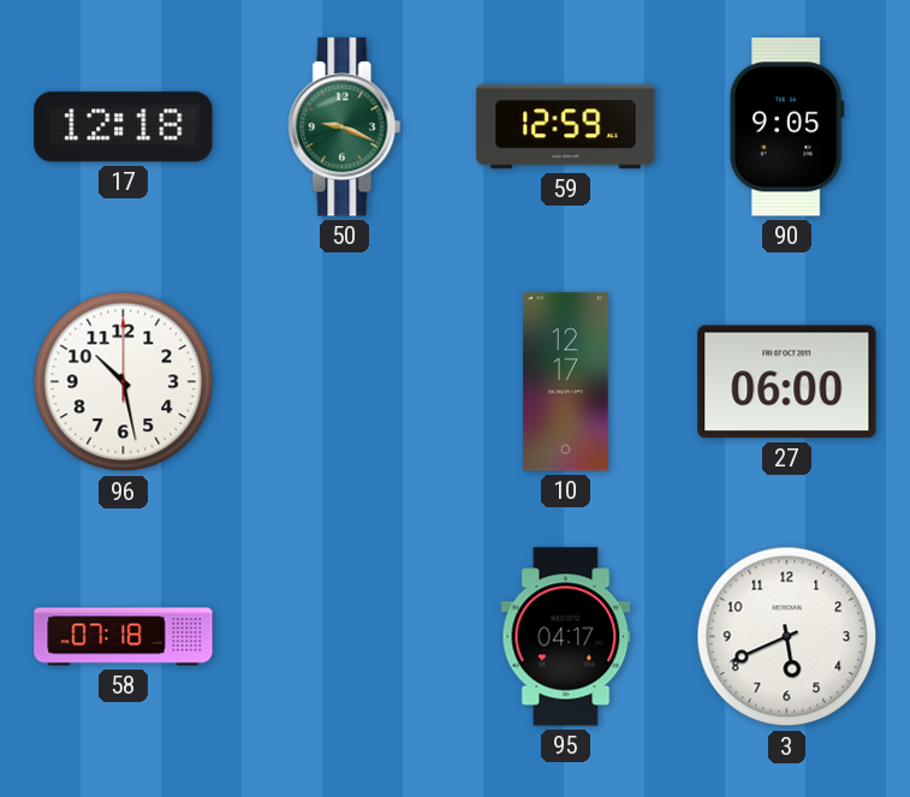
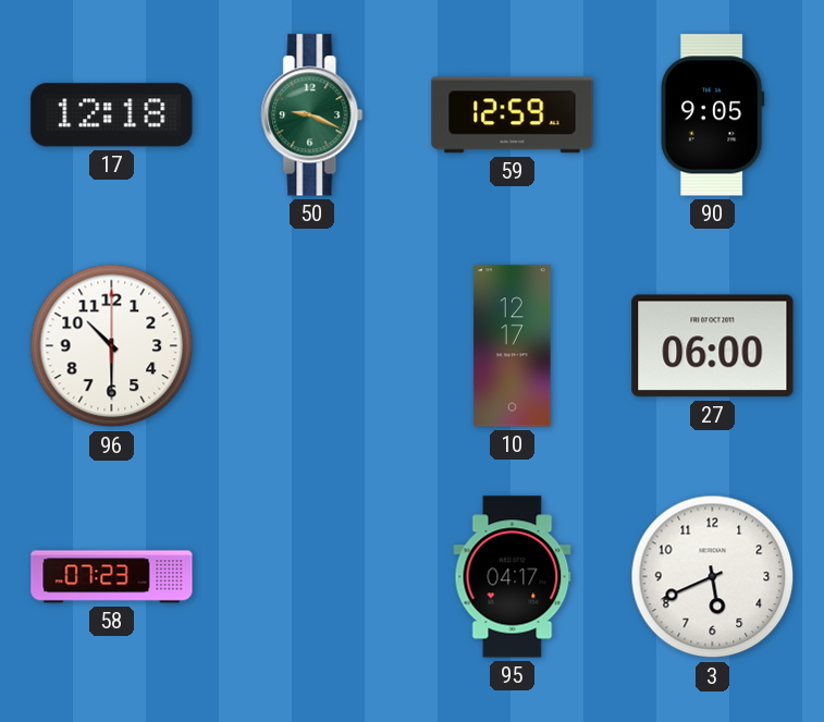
96: 10:28 -> 10:30
58: 07:18 -> 07:23
